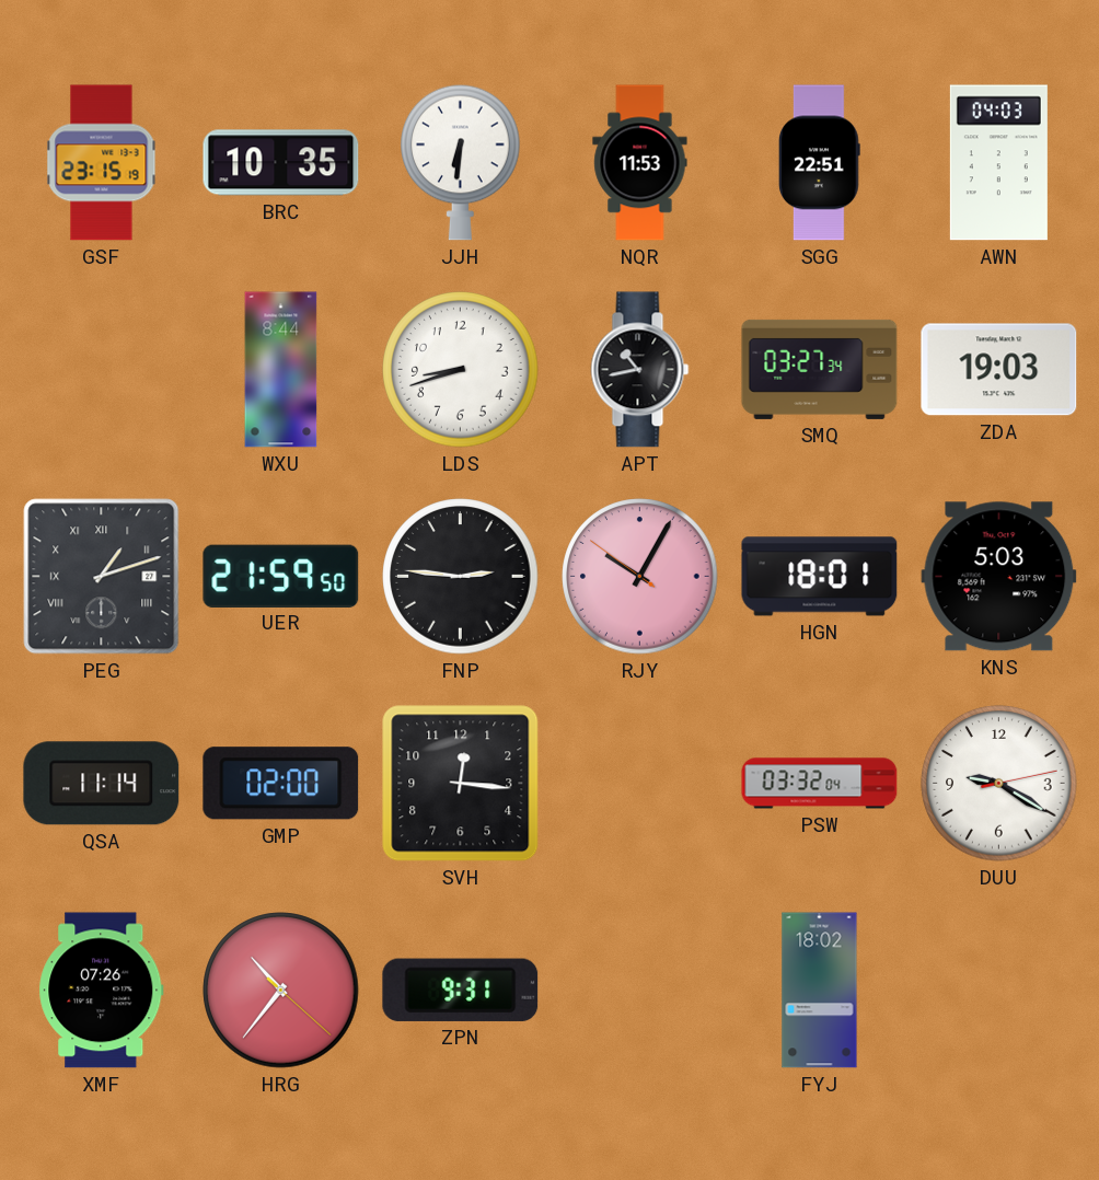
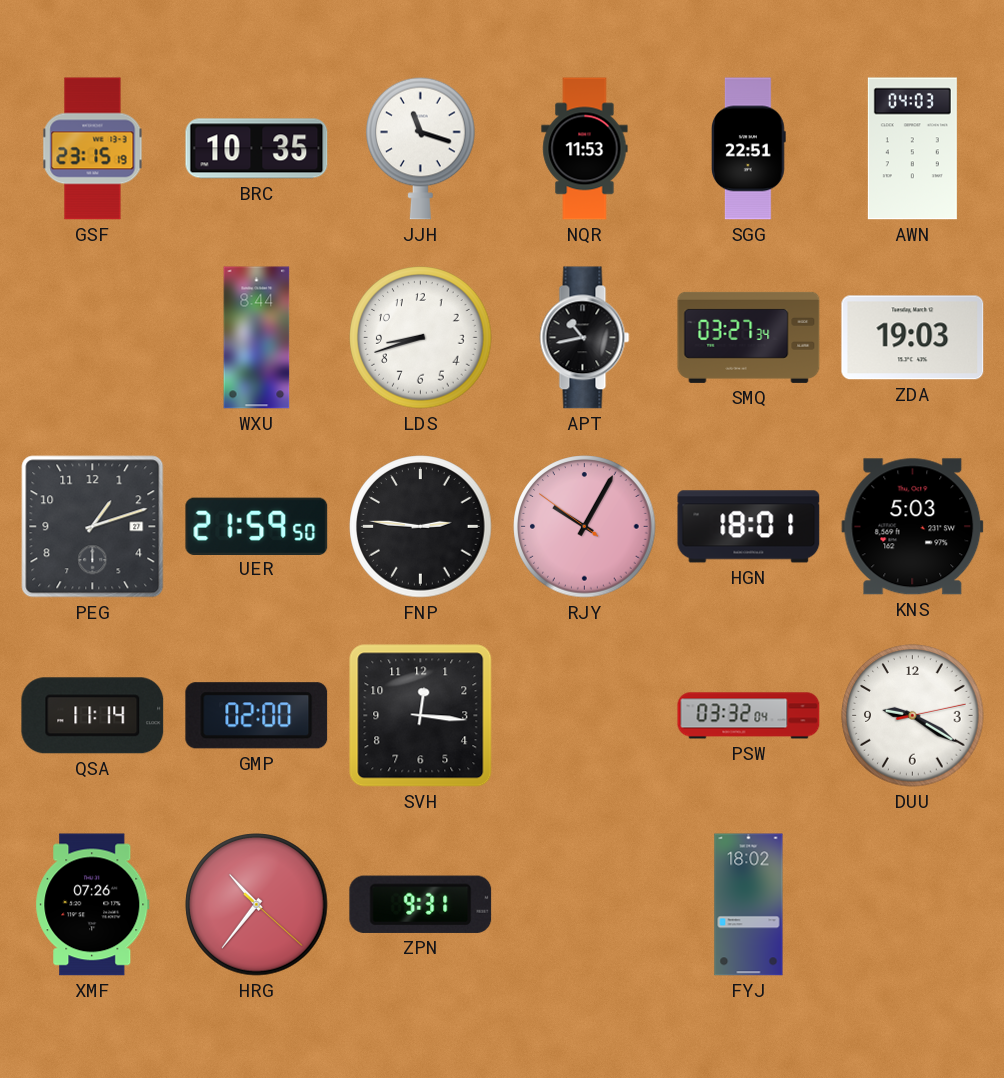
JJH: 6:31 -> 11:18
PEG numerals: Roman -> Arabic
